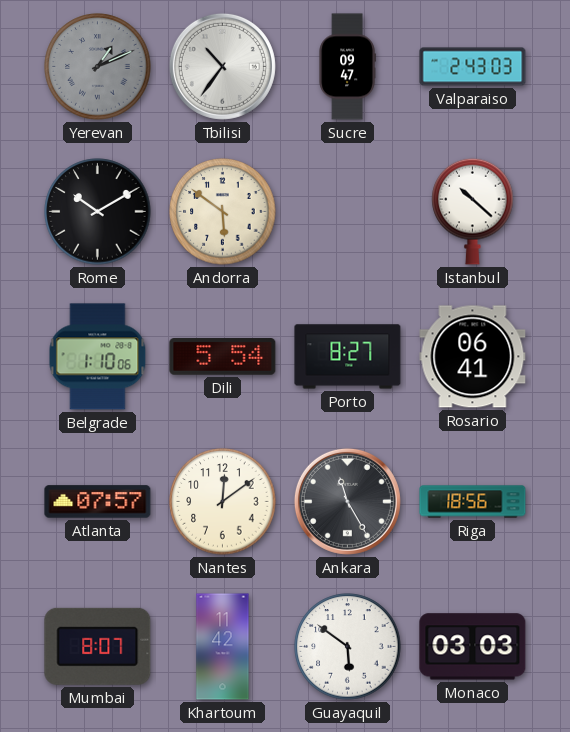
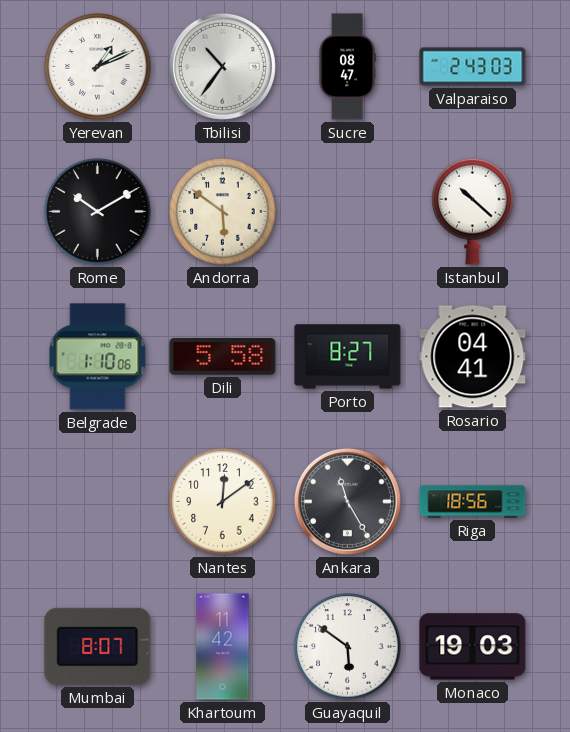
Yerevan dial: grey -> white
Sucre: 09:47 -> 08:47
Dili: 5:54 -> 5:58
Rosario: 06:41 -> 04:41
Atlanta: 07:57 -> none
Monaco: 03:03 -> 19:03
